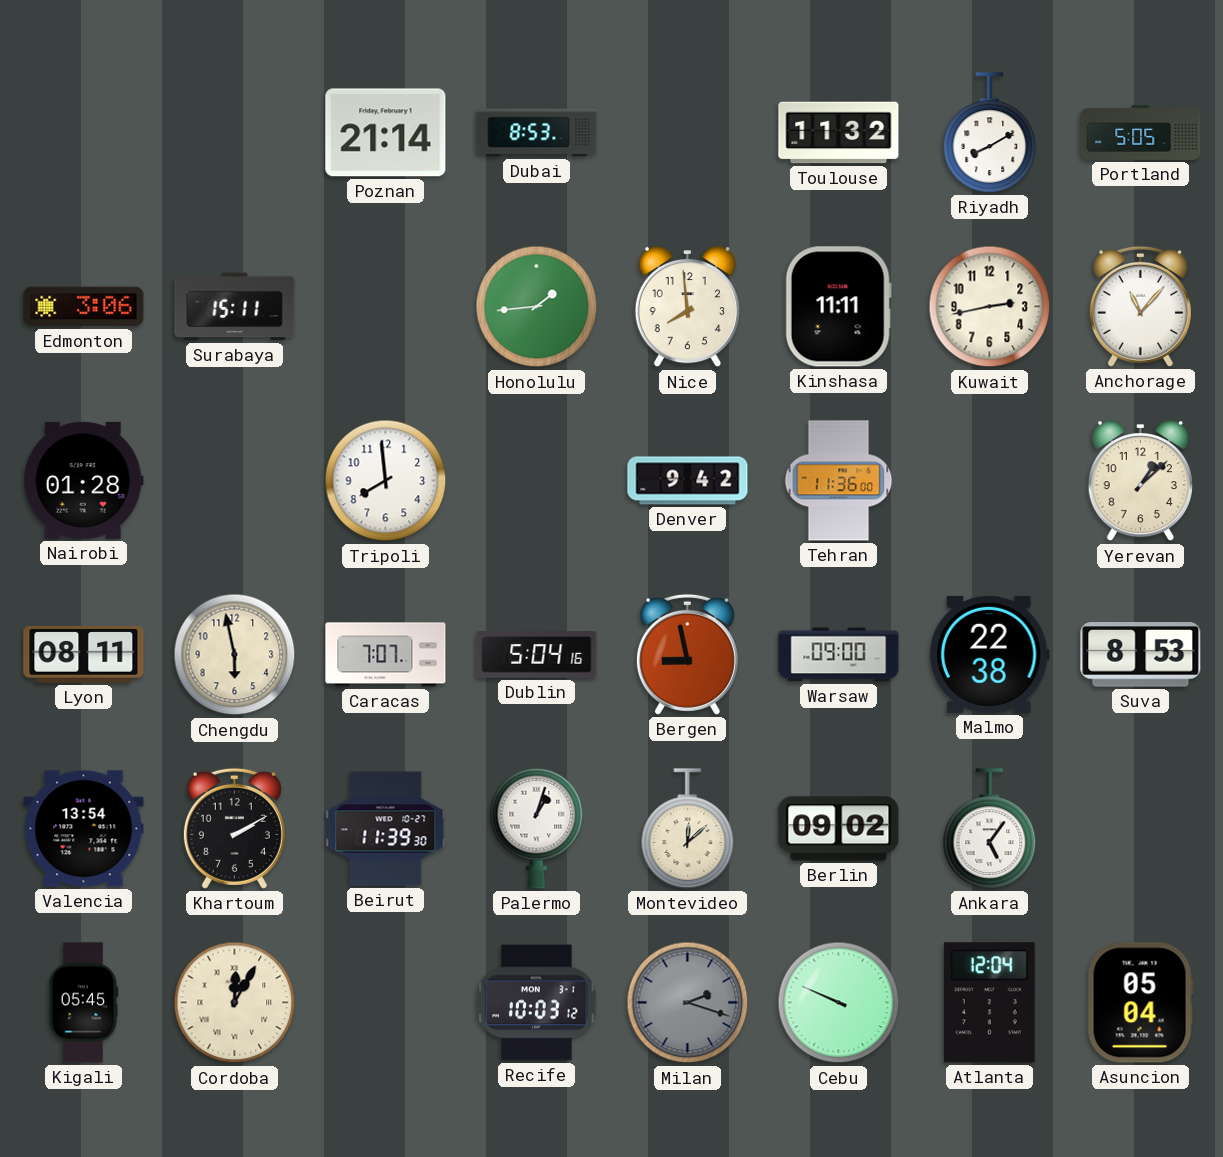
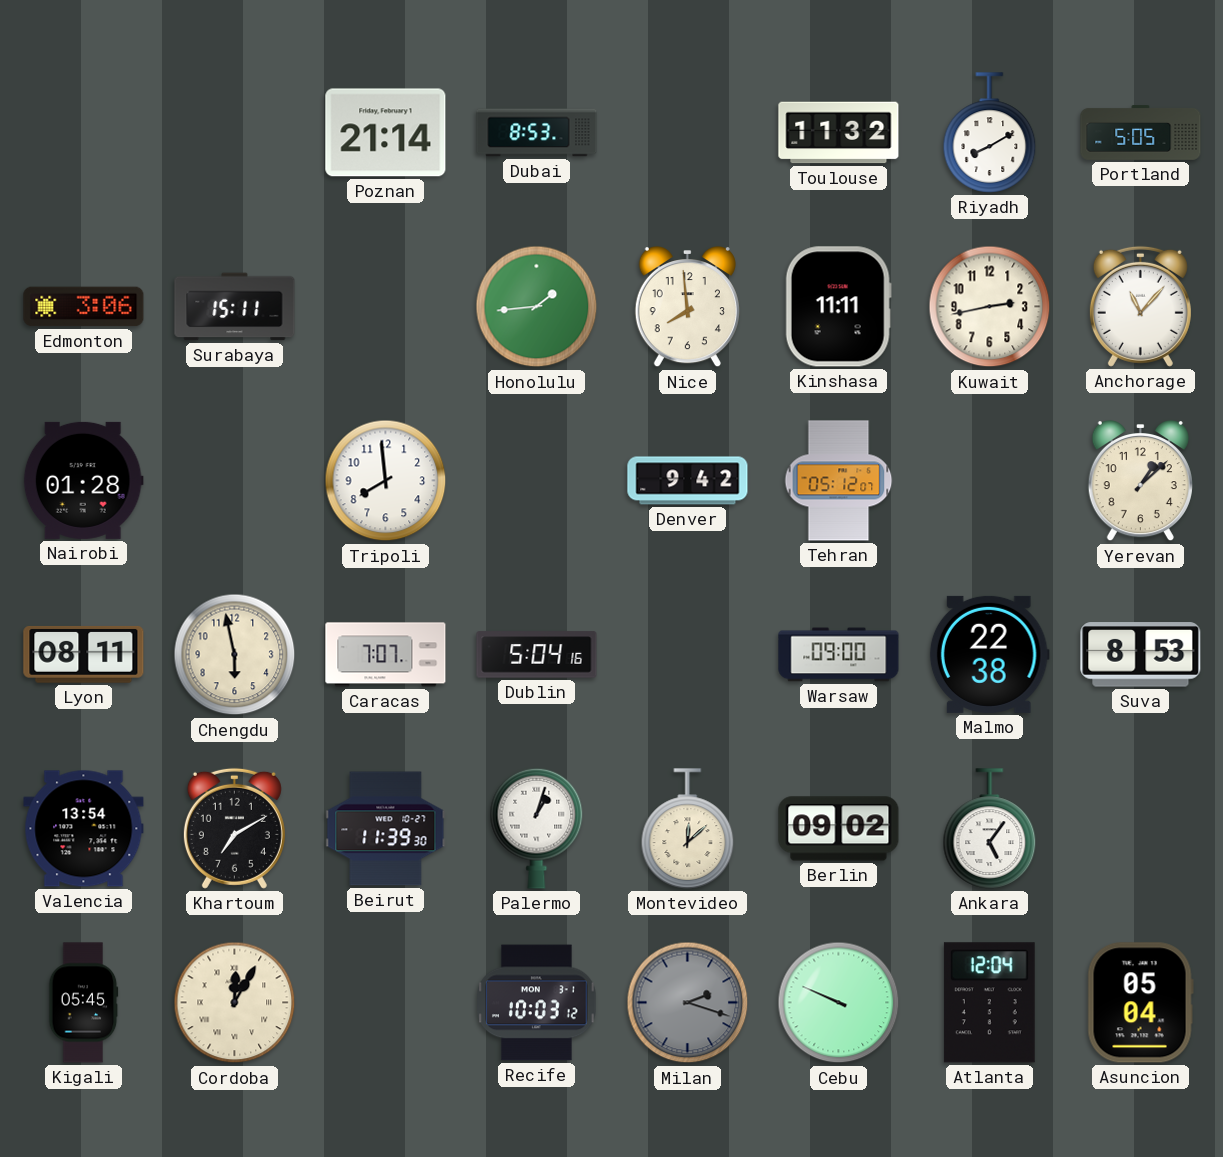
Tehran: 11:36 -> 05:12
Bergen: 8:58 -> none
Khartoum: 2:10 -> 7:10
